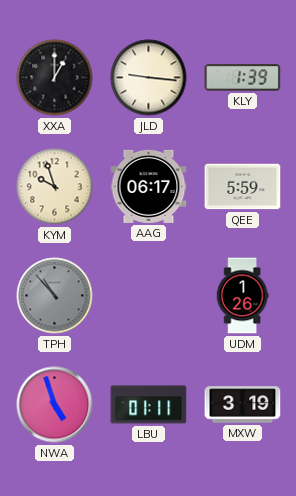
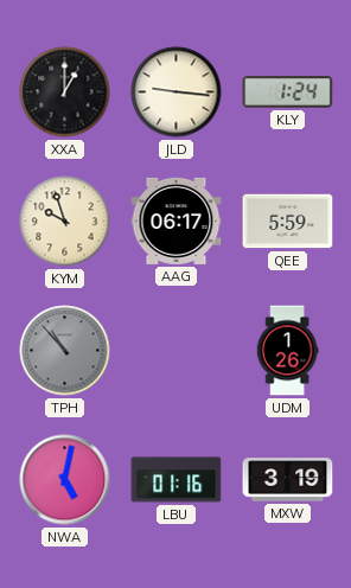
KLY: 1:39 -> 1:24
NWA: 4:57 -> 5:02
LBU: 01:11 -> 01:16
